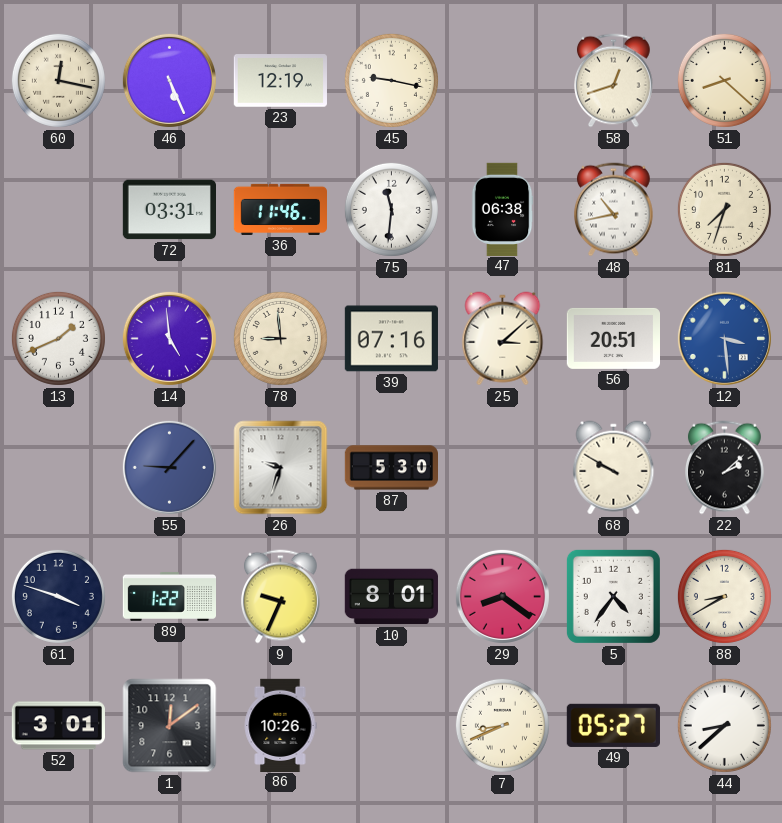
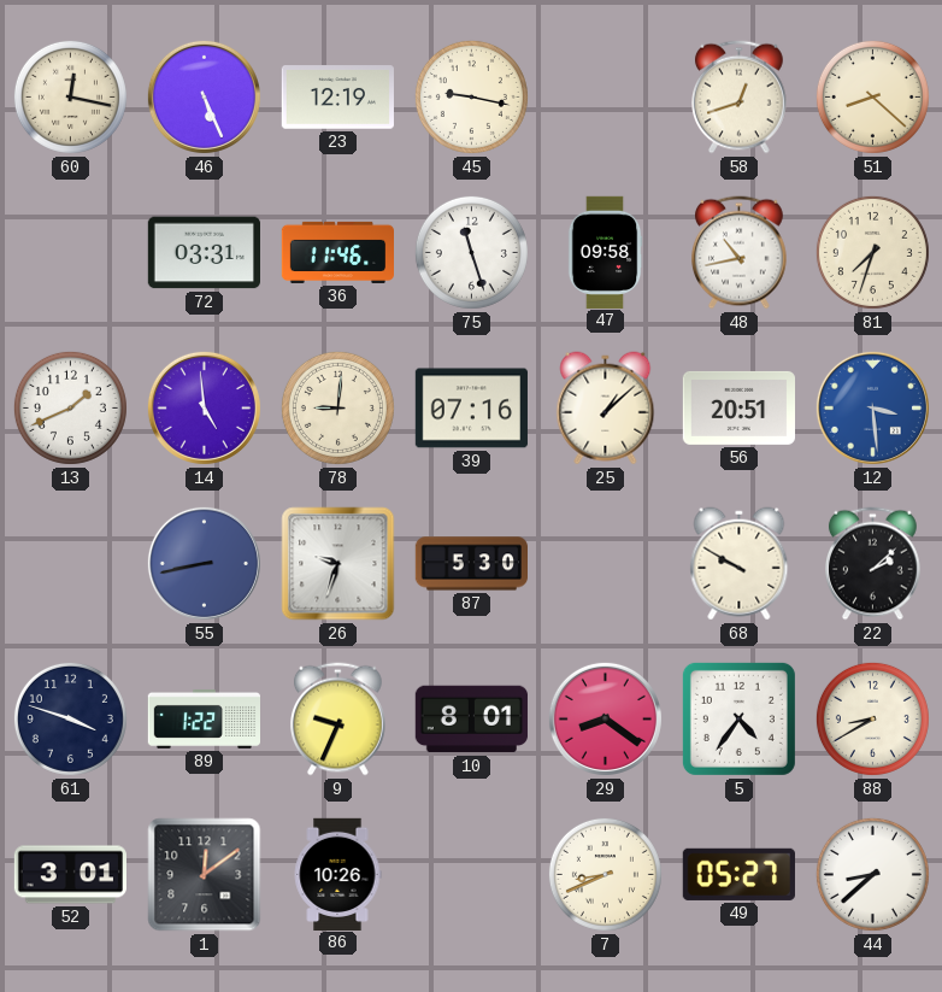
75: 11:31 -> 11:27
47: 06:38 -> 09:58
78: 8:59 -> 9:01
25: 3:08 -> 1:08
55: 9:07 -> 8:43
